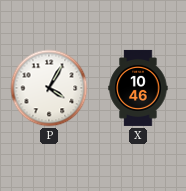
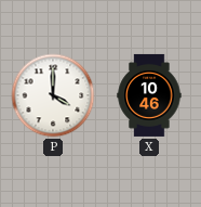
P: 4:05 -> 4:00
